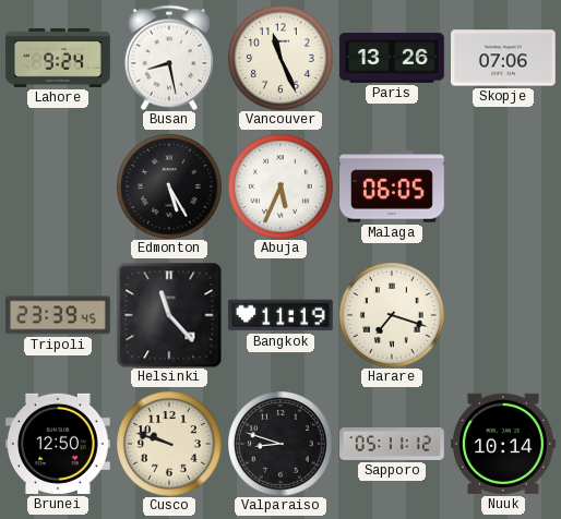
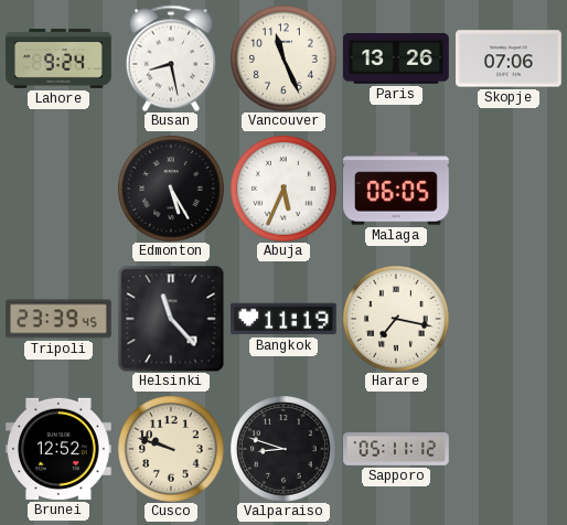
Harare: 7:18 -> 7:17
Brunei: 12:50 -> 12:52
Nuuk: 10:14 -> none
